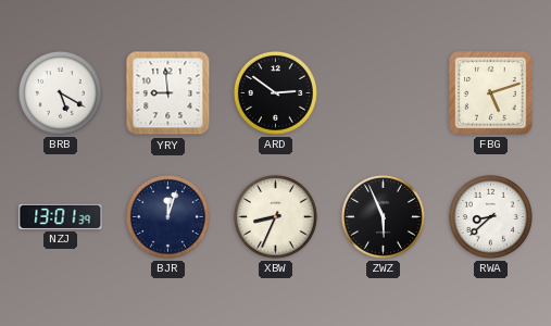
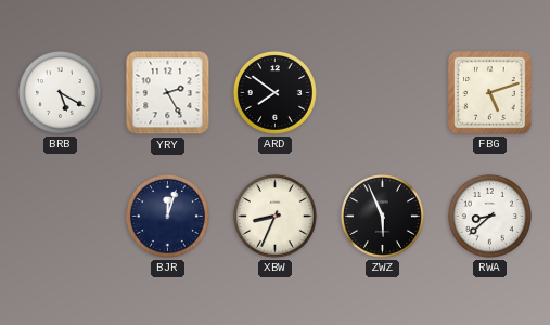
YRY: 8:59 -> 2:25
ARD: 2:51 -> 7:51
NZJ: 13:01 -> none
